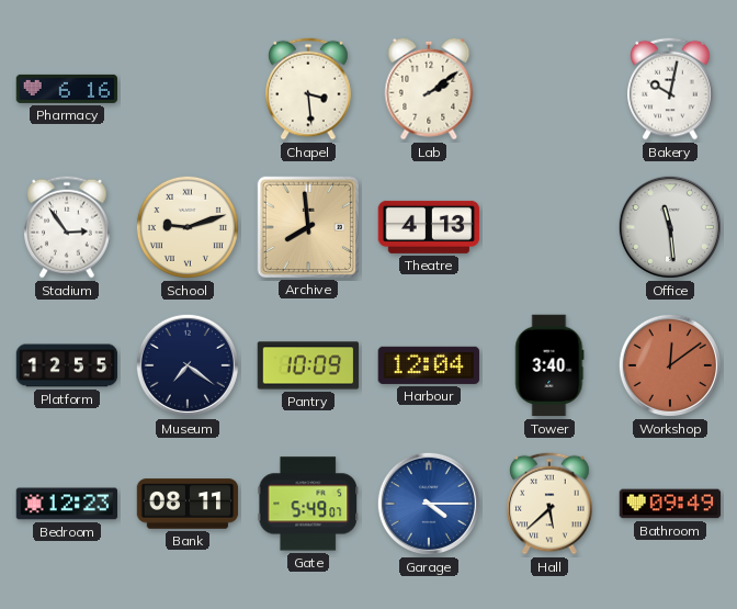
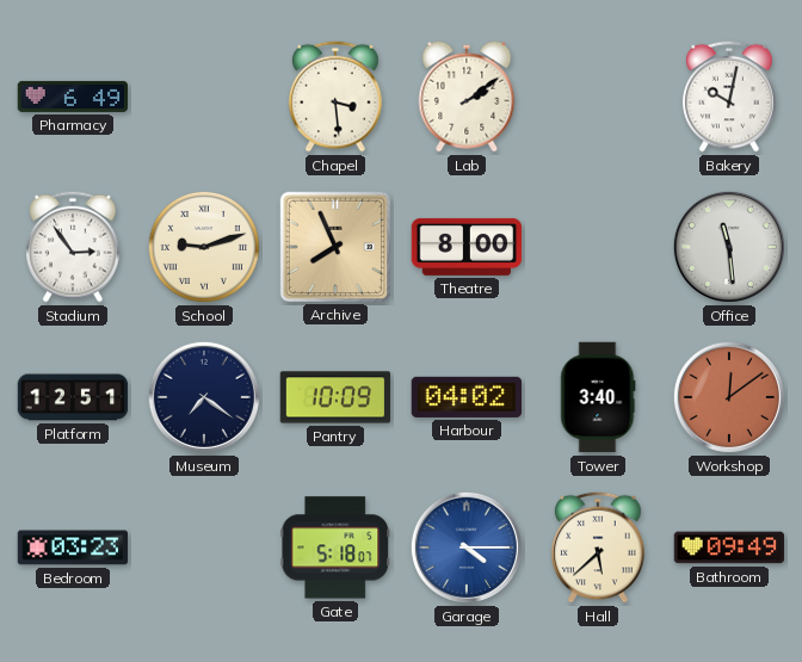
Pharmacy: 6:16 -> 6:49
Archive: 7:59 -> 7:56
Theatre: 4:13 -> 8:00
Platform: 12:55 -> 12:51
Harbour: 12:04 -> 04:02
Bedroom: 12:23 -> 03:23
Bank: 08:11 -> none
Gate: 5:49 -> 5:18
